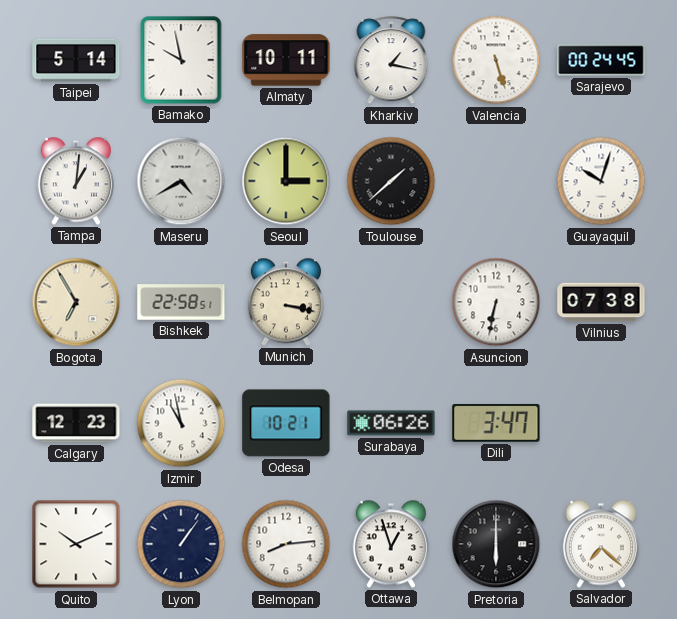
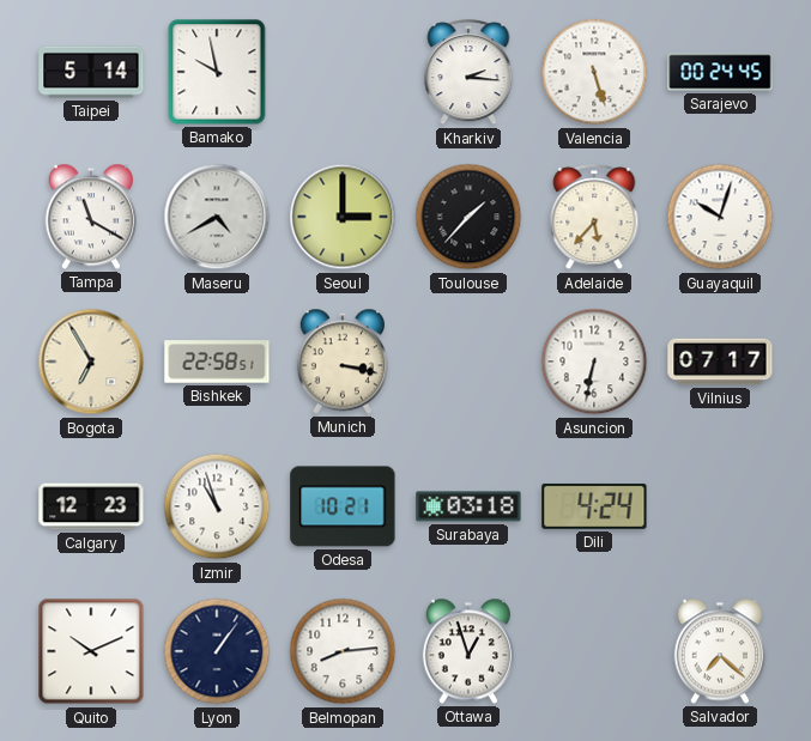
Almaty: 10:11 -> none
Kharkiv: 1:17 -> 2:16
Tampa: 1:01 -> 11:20
Toulouse: 1:38 -> 1:37
Adelaide: none -> 5:37
Vilnius: 07:38 -> 07:17
Izmir: 10:58 -> 10:57
Surabaya: 06:26 -> 03:18
Dili: 3:47 -> 4:24
Pretoria: 6:00 -> none
